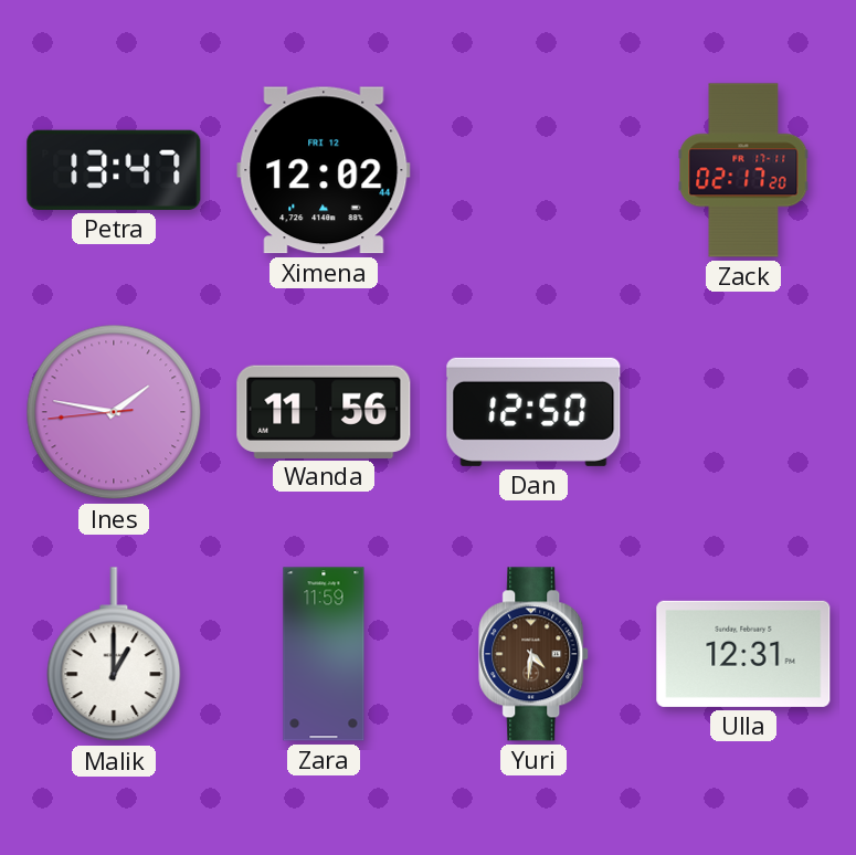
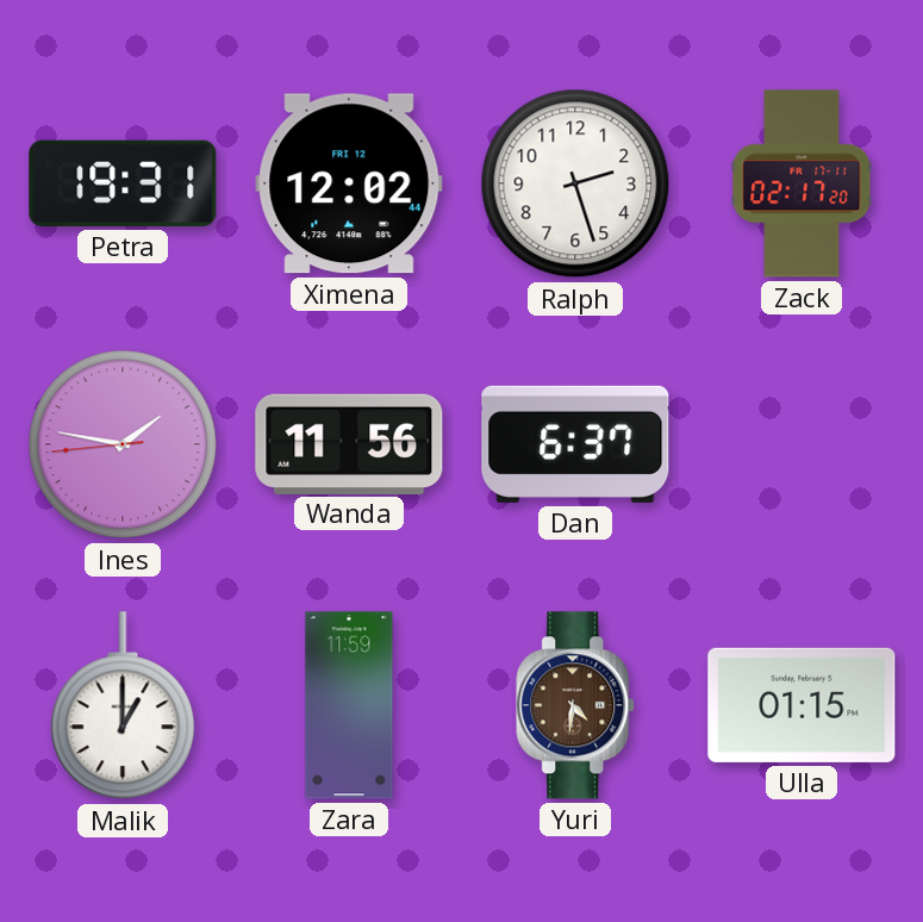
Petra: 13:47 -> 19:31
Ralph: none -> 2:27
Dan: 12:50 -> 6:37
Ulla: 12:31 -> 01:15
